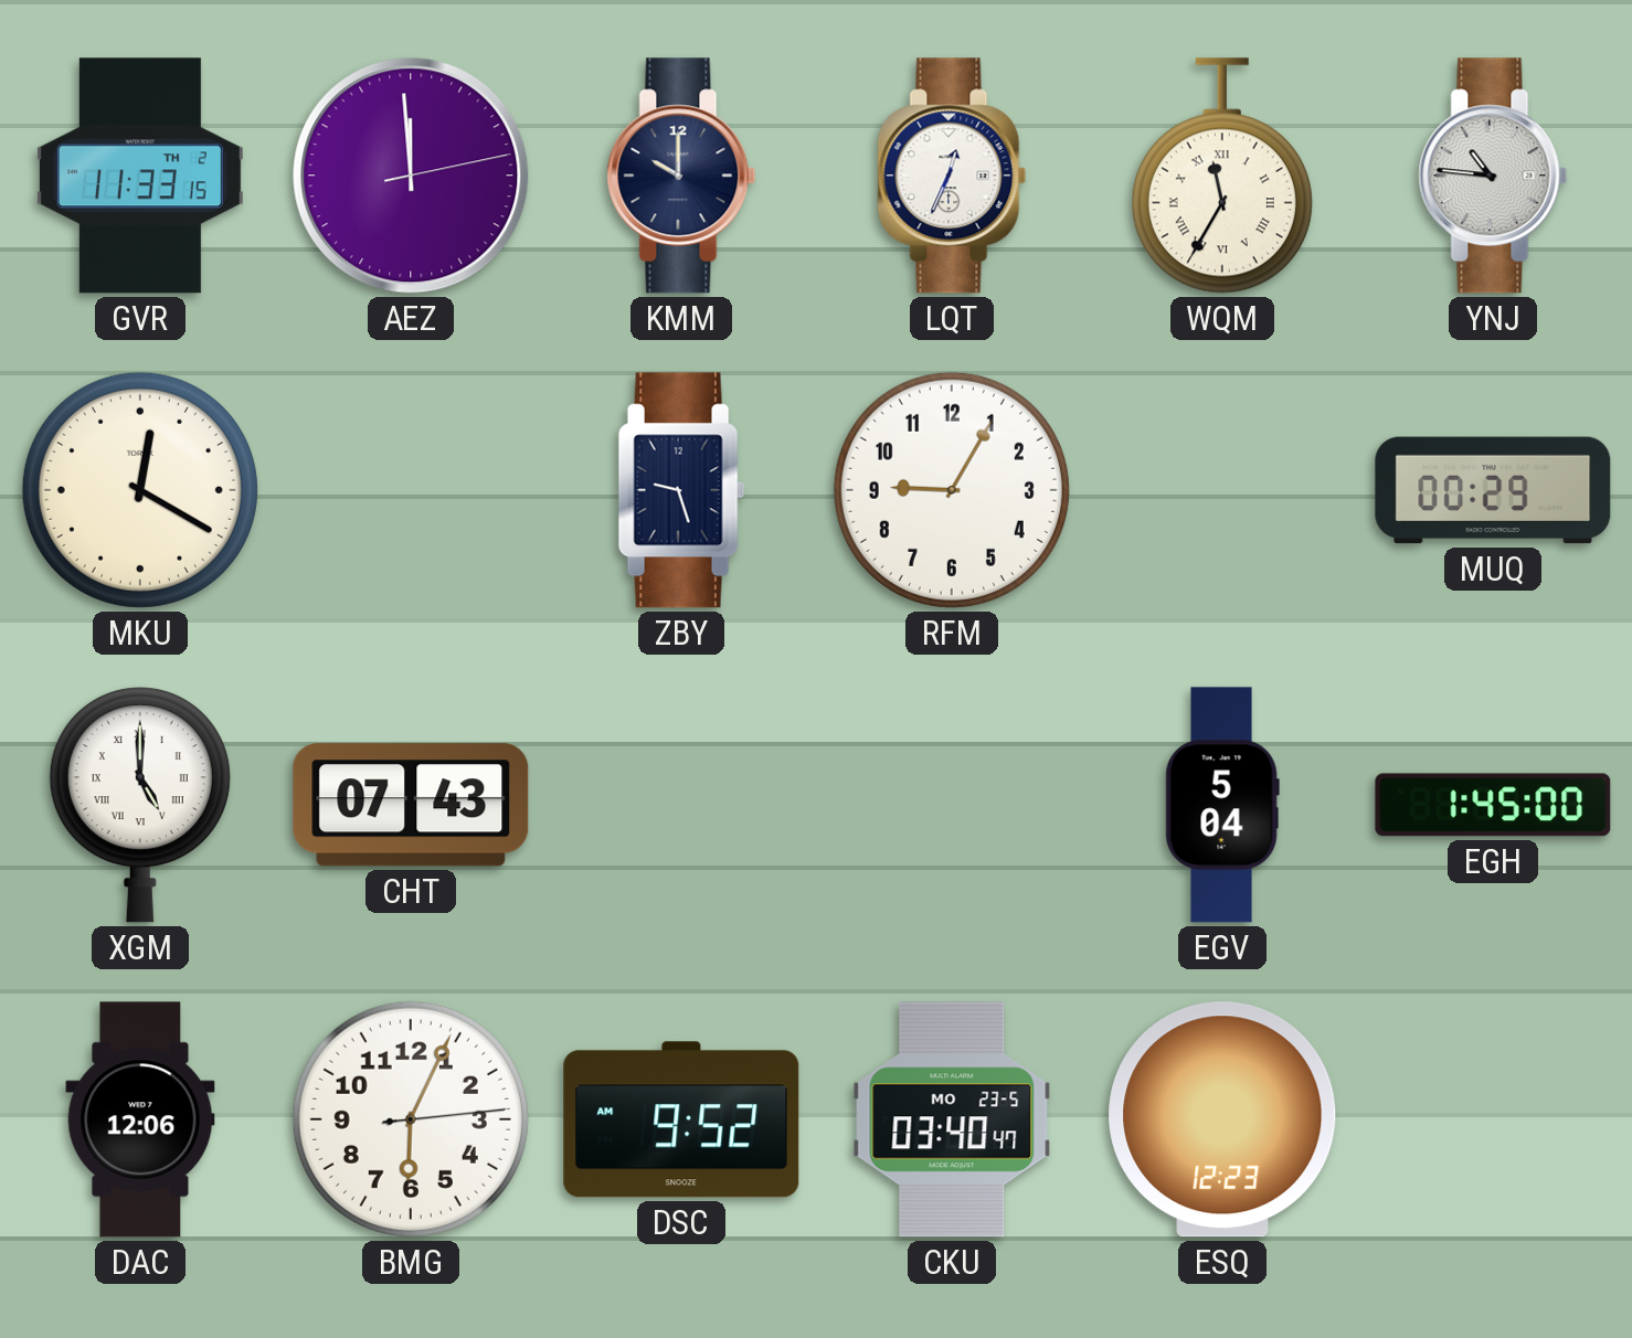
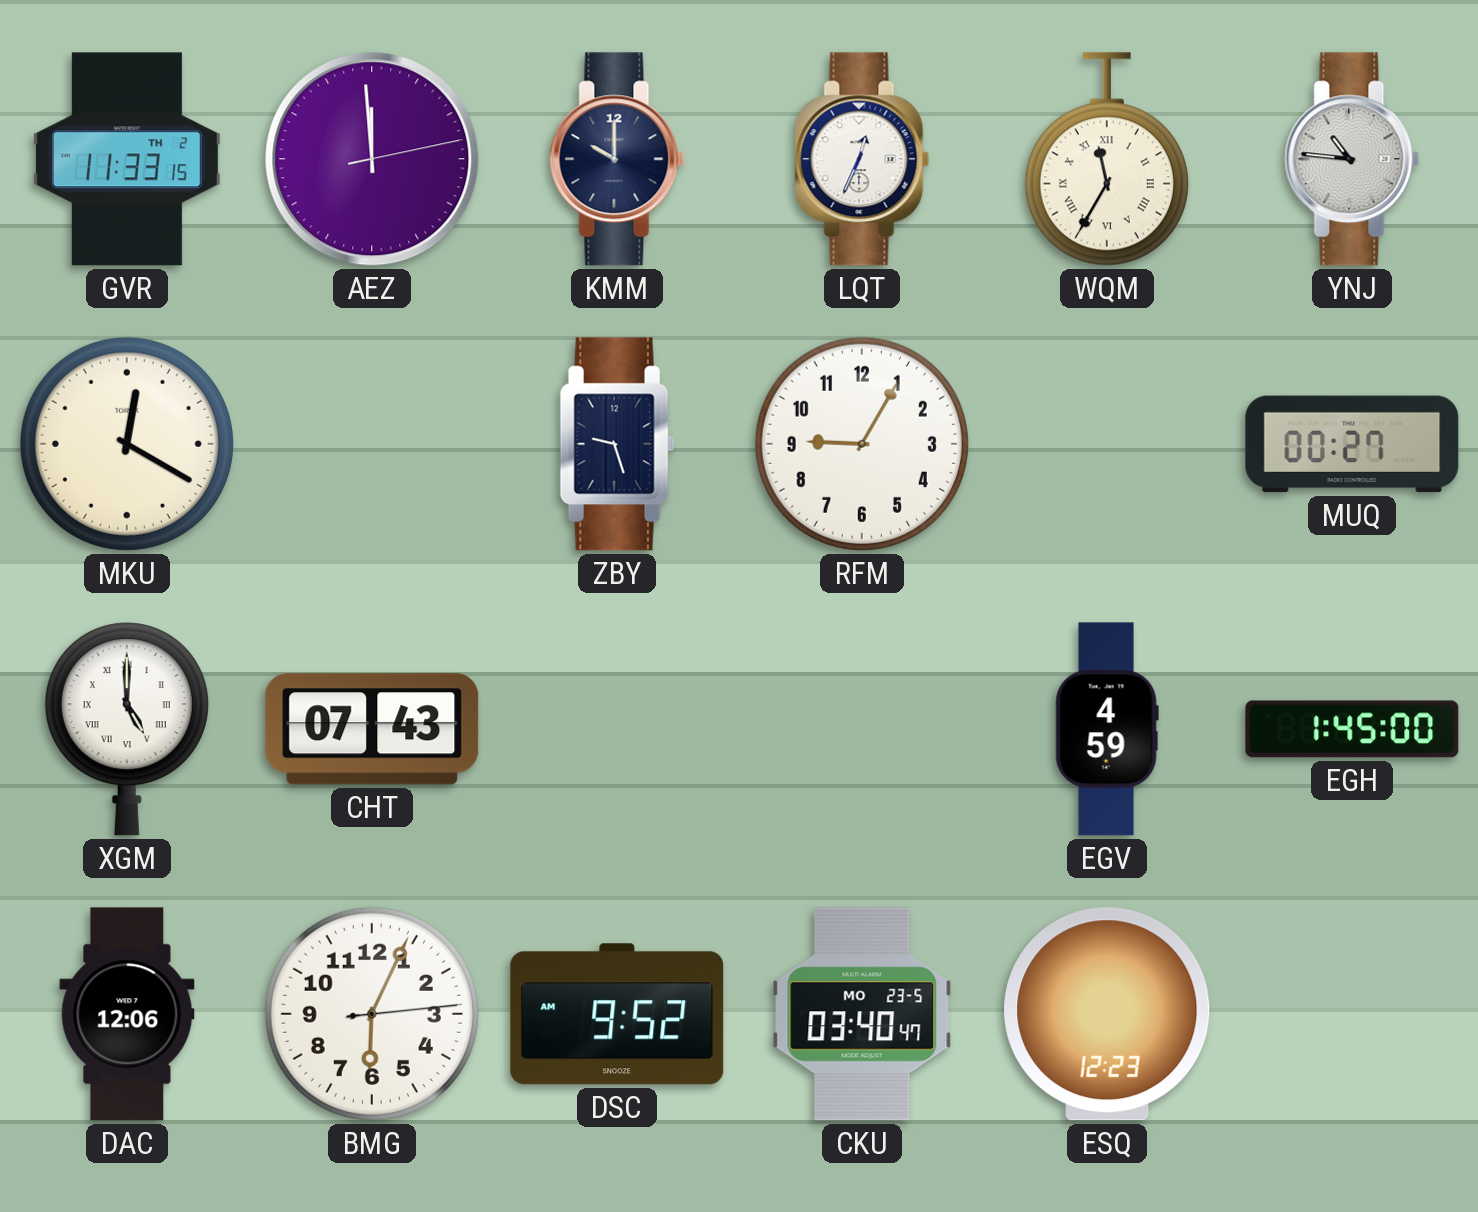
MUQ: 00:29 -> 00:27
EGV: 5:04 -> 4:59
